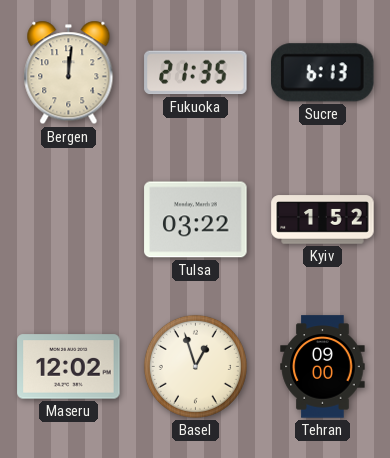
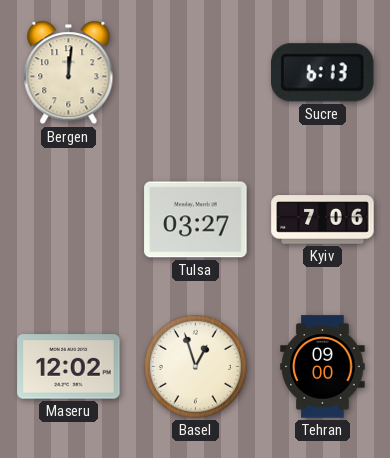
Fukuoka: 21:35 -> none
Tulsa: 03:22 -> 03:27
Kyiv: 1:52 -> 7:06
